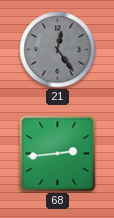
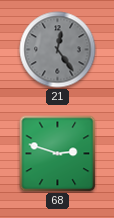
68: 2:44 -> 2:48
